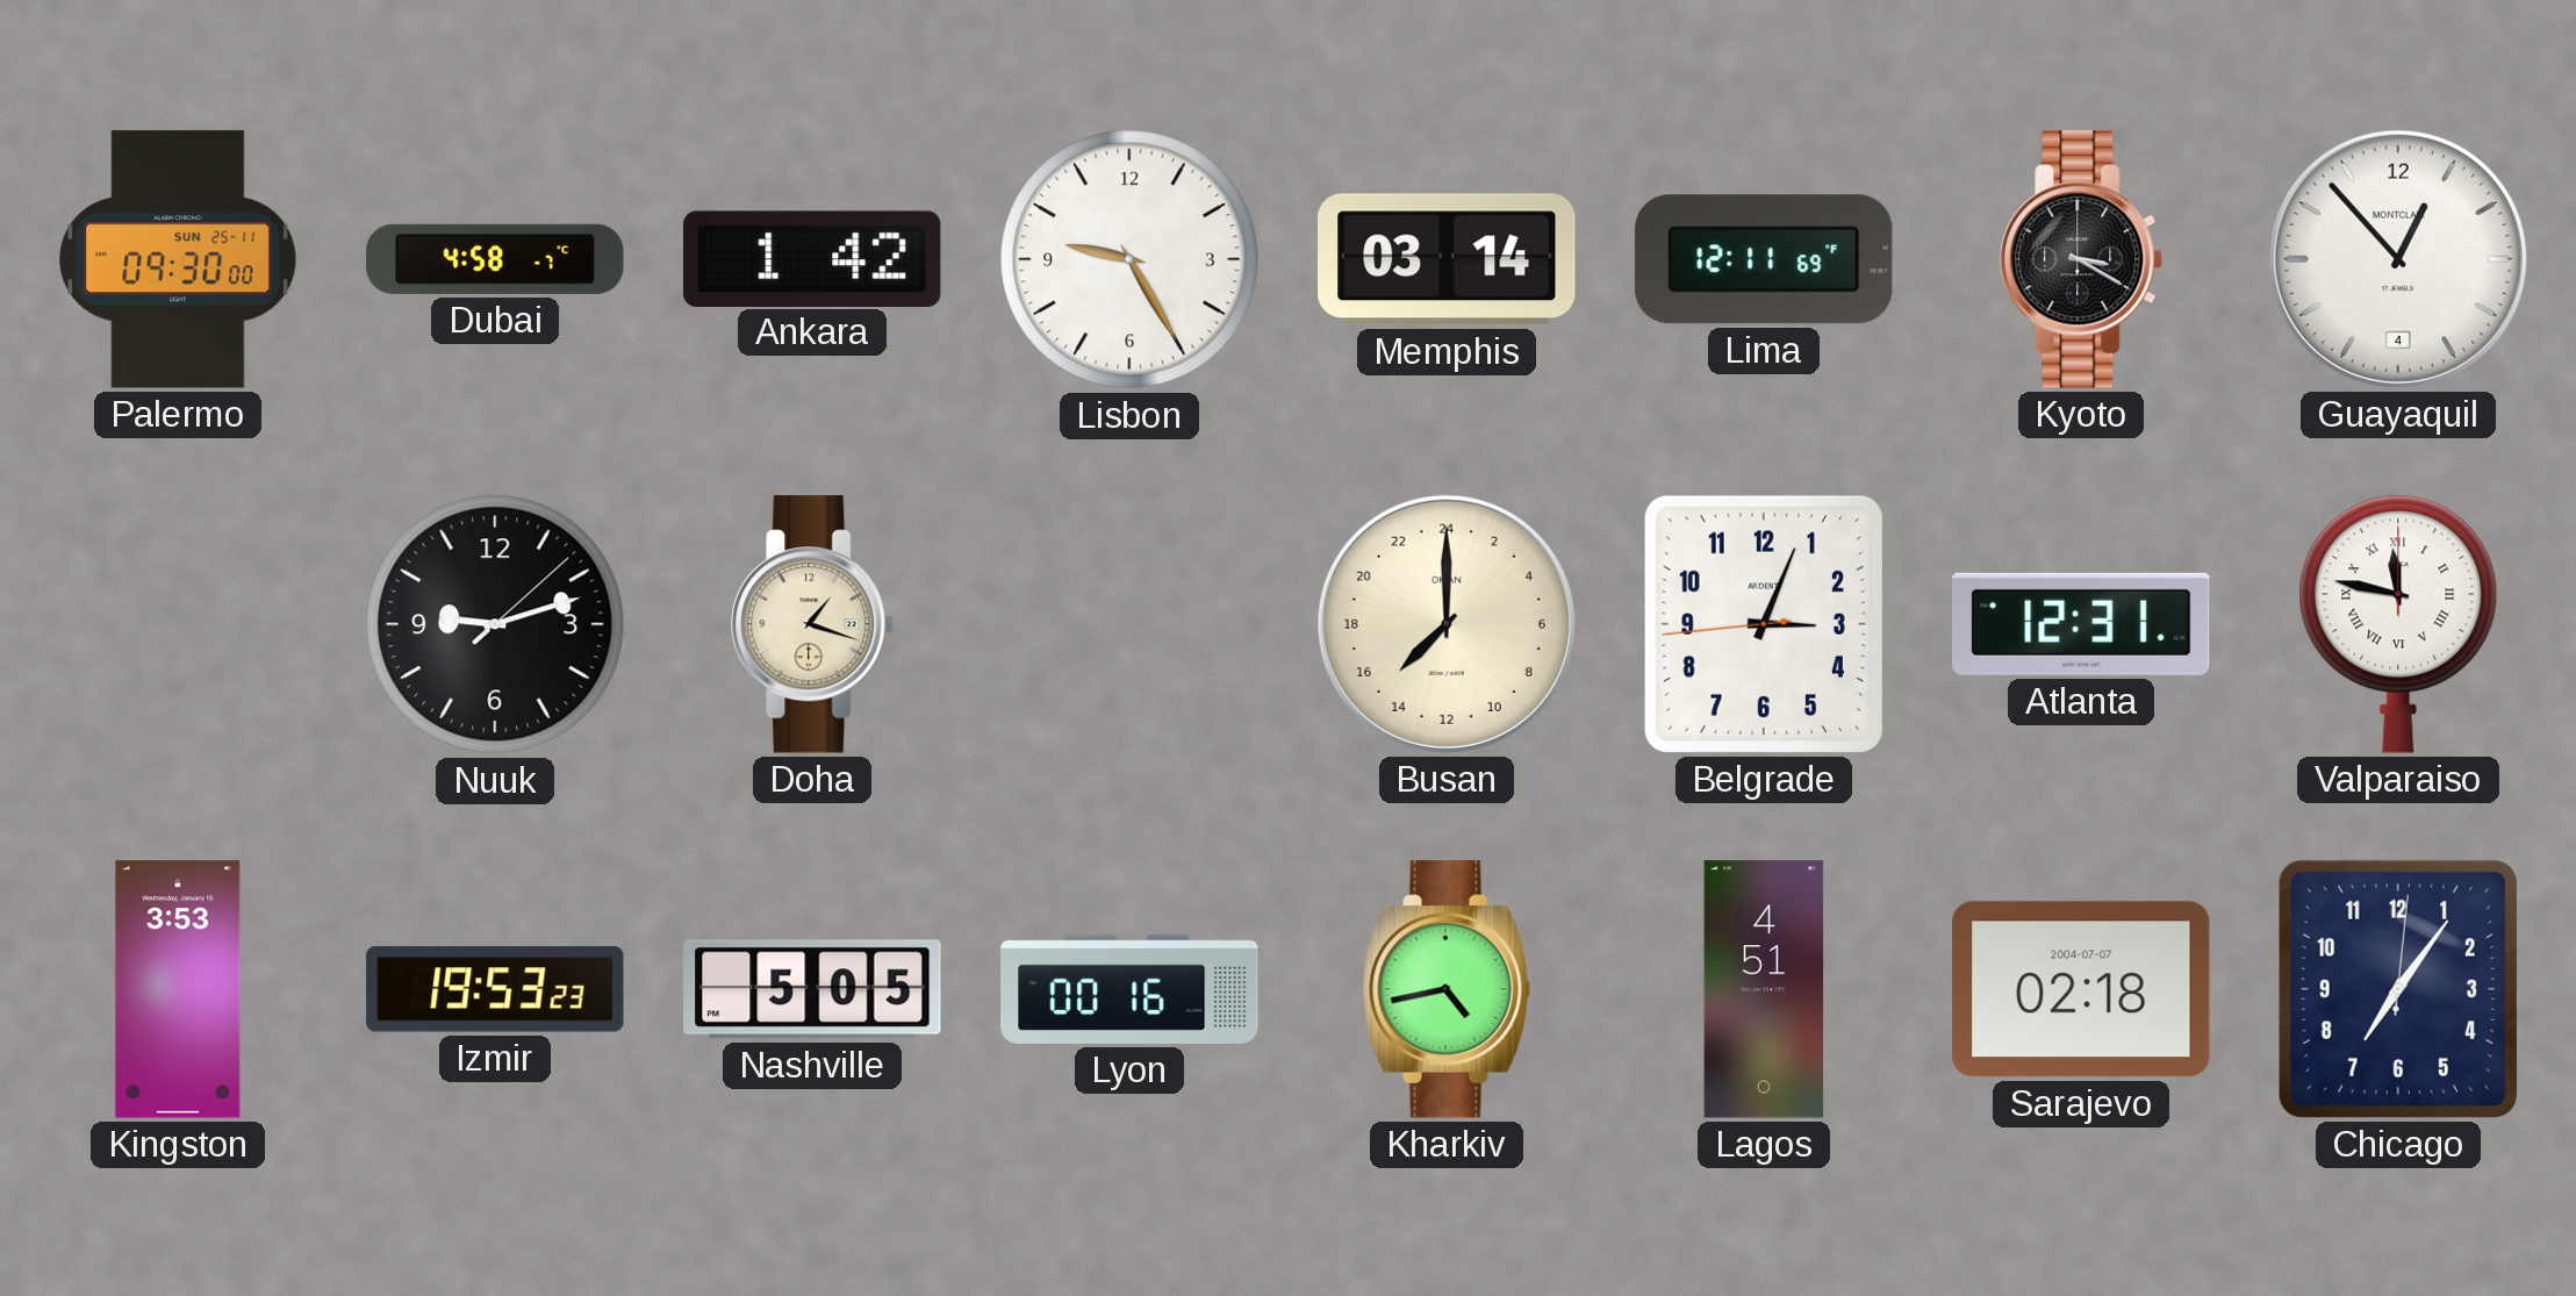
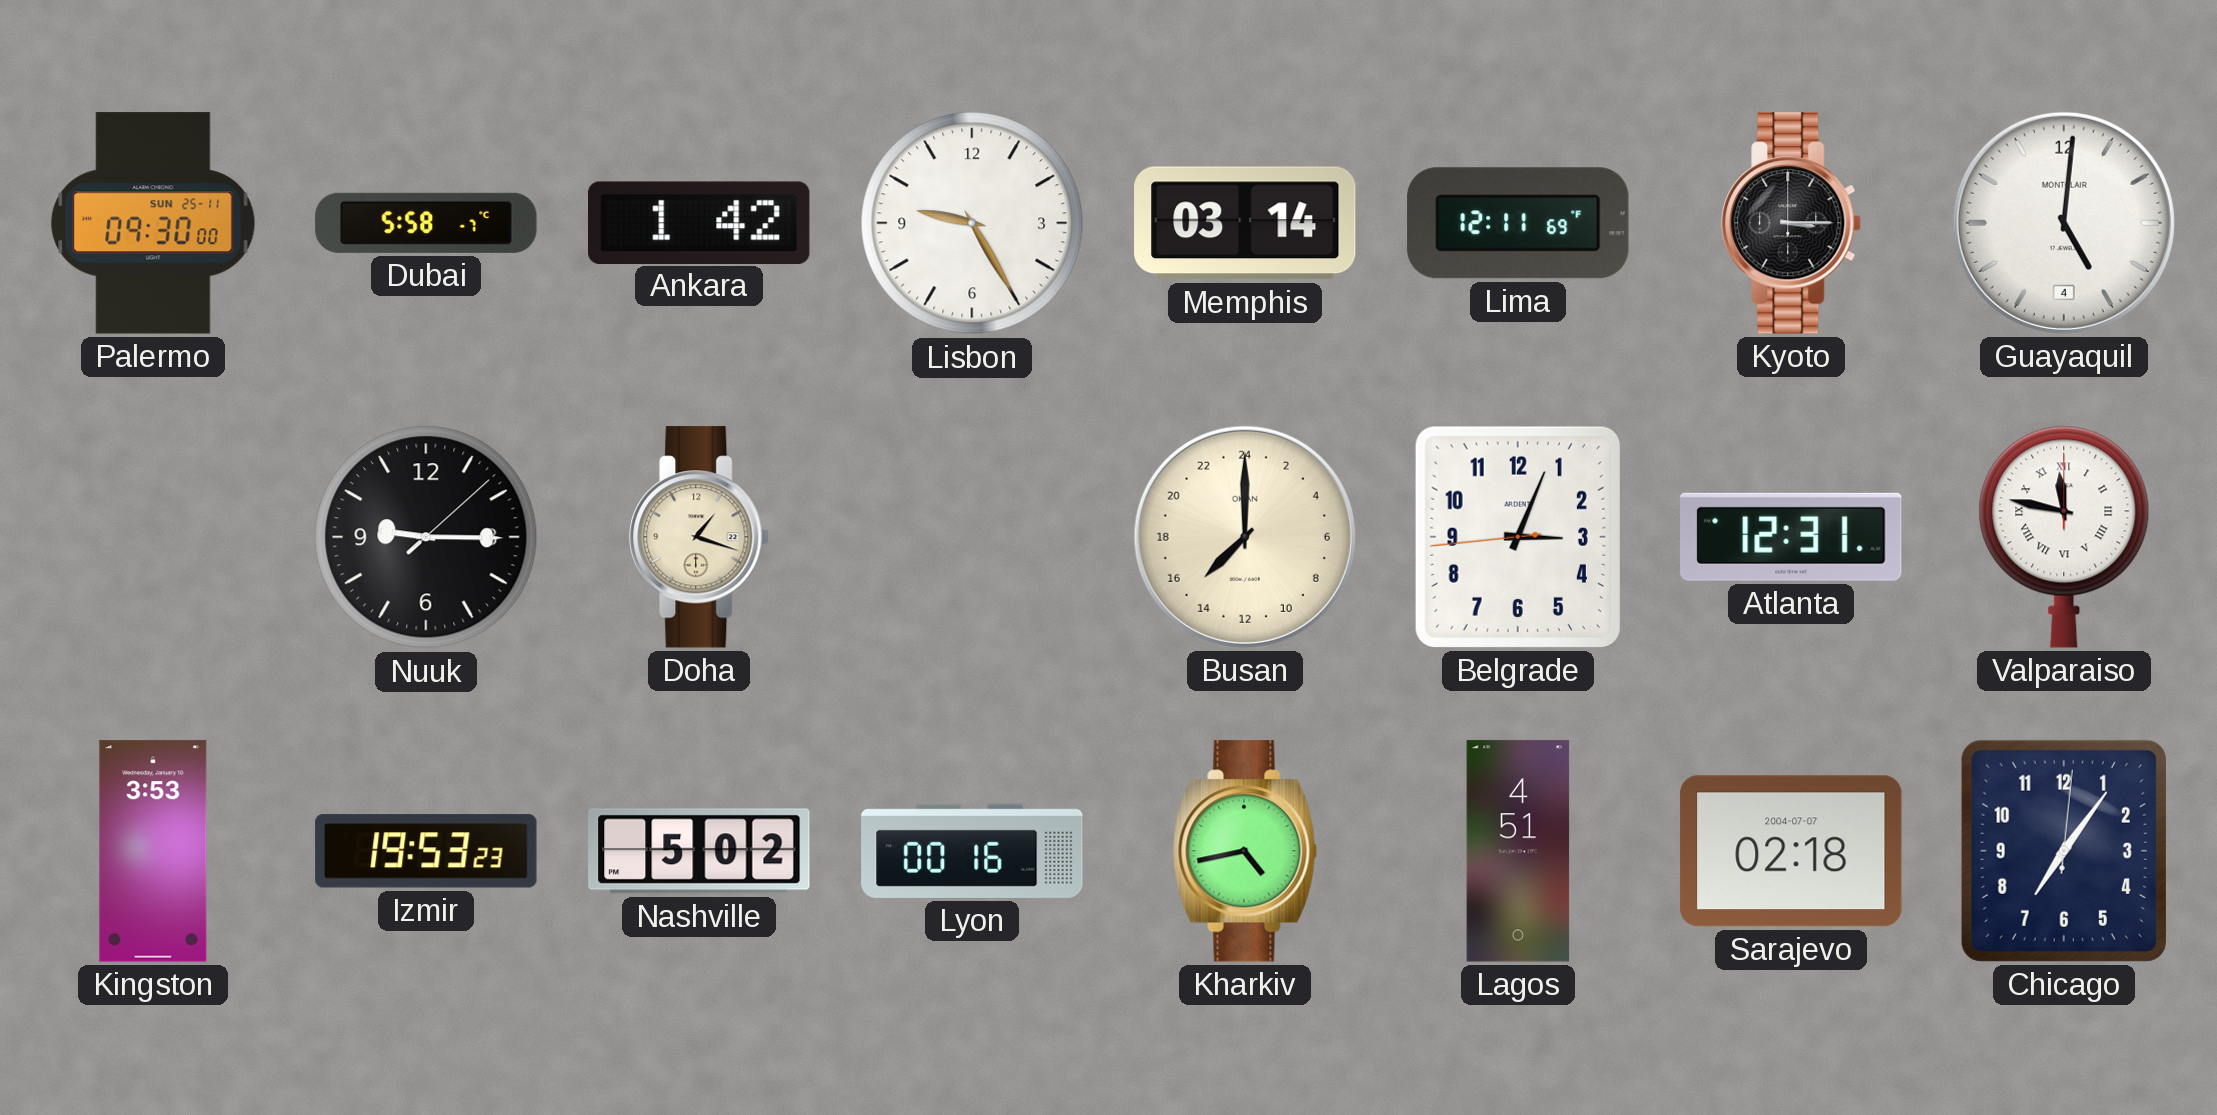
Dubai: 4:58 -> 5:58
Kyoto: 3:20 -> 3:15
Guayaquil: 12:53 -> 5:01
Nuuk: 9:12 -> 9:15
Nashville: 5:05 -> 5:02
